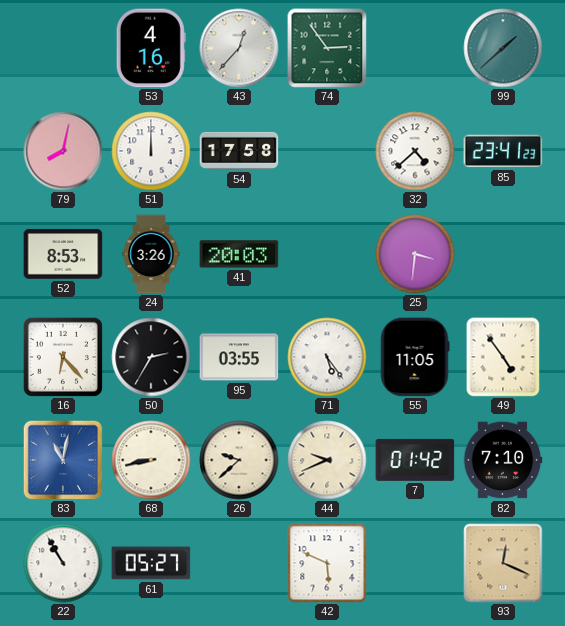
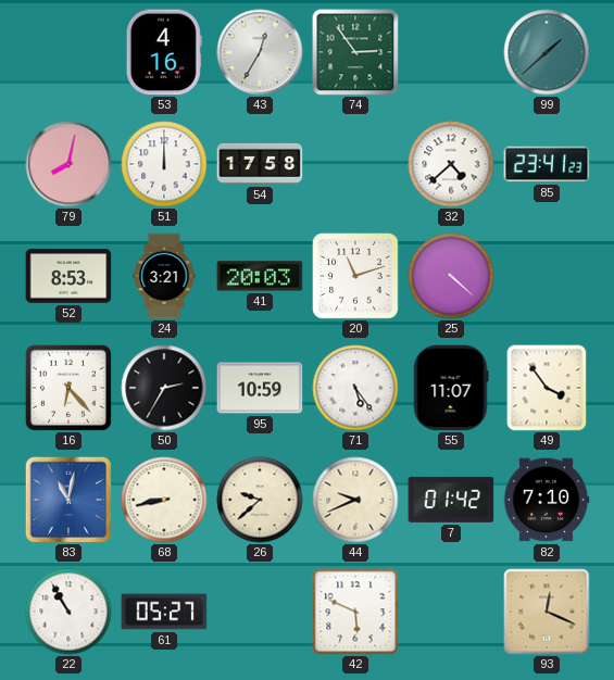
43: 12:37 -> 12:35
24: 3:26 -> 3:21
20: none -> 11:12
25: 3:31 -> 4:22
95: 03:55 -> 10:59
55: 11:05 -> 11:07
49: 4:54 -> 3:54
